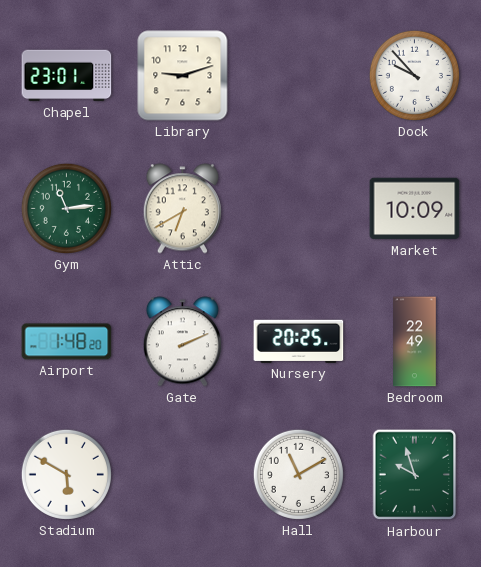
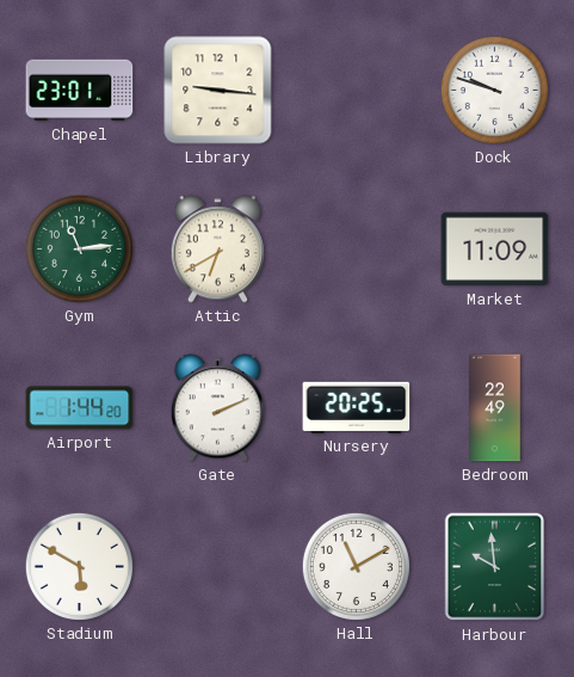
Library: 9:12 -> 9:16
Dock: 9:53 -> 9:48
Market: 10:09 -> 11:09
Airport: 1:48 -> 1:44
Harbour: 9:57 -> 9:59
